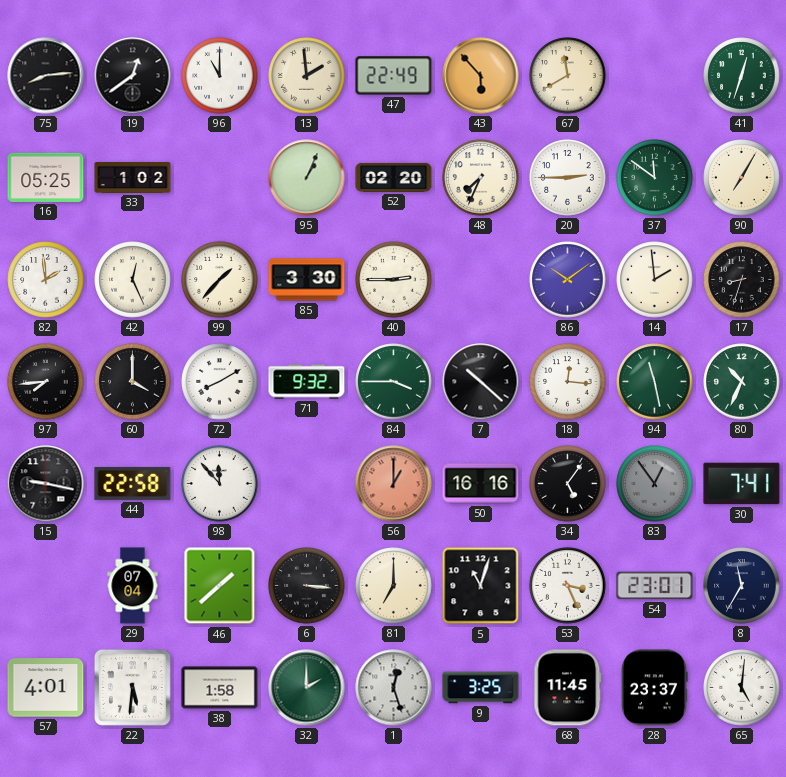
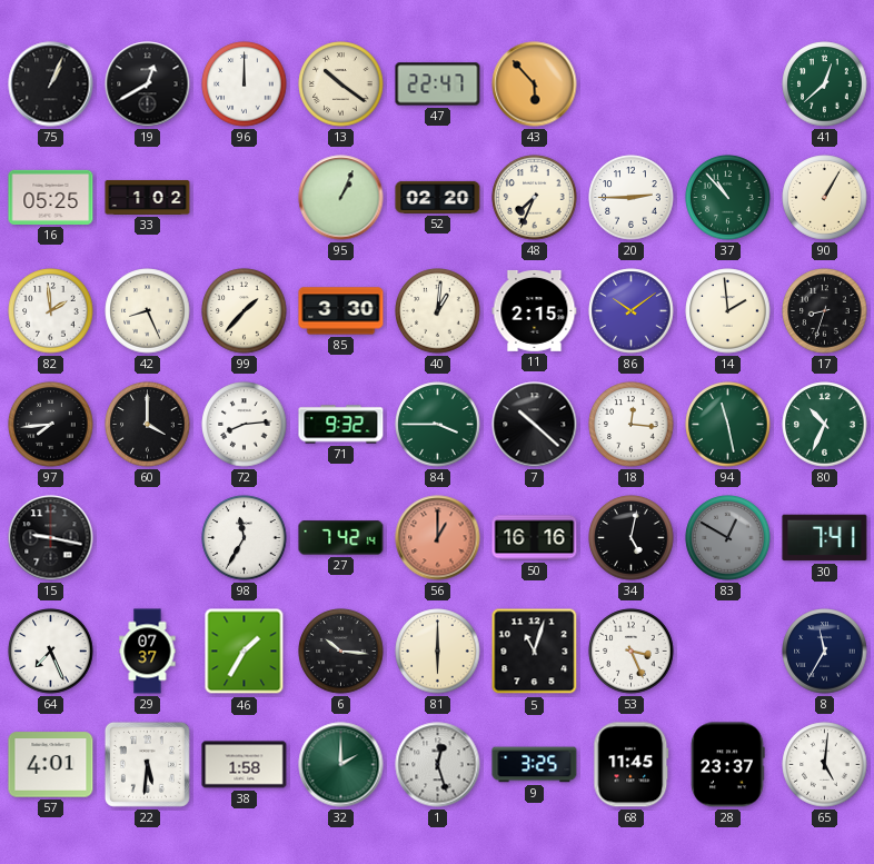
75: 8:14 -> 1:04
19: 12:39 -> 12:40
96: 11:00 -> 12:00
13: 1:59 -> 10:21
47: 22:49 -> 22:47
67: 11:40 -> none
41: 12:33 -> 12:38
37: 11:51 -> 10:53
90: 7:05 -> 1:05
42: 12:26 -> 8:26
40: 2:45 -> 1:01
11: none -> 2:15
72: 8:10 -> 8:14
44: 22:58 -> none
98: 11:53 -> 11:35
27: none -> 7:42
34: 5:06 -> 5:02
83: 12:54 -> 12:50
64: none -> 7:26
29: 07:04 -> 07:37
46: 1:38 -> 1:35
6: 3:16 -> 10:16
81: 7:00 -> 6:00
54: 23:01 -> none
